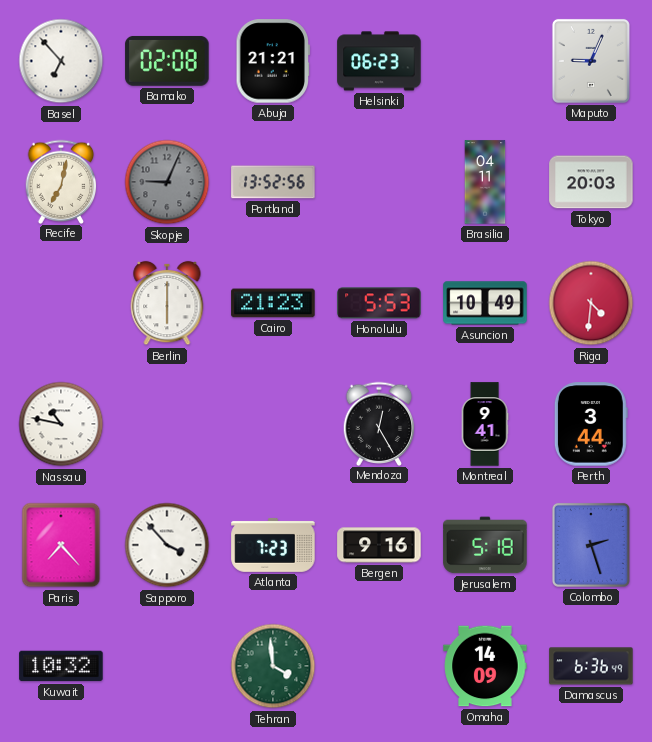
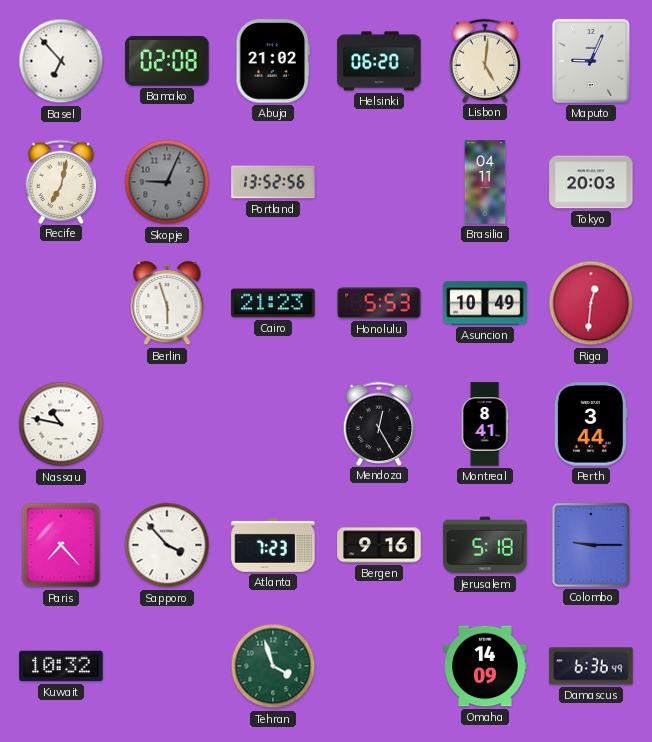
Abuja: 21:21 -> 21:02
Helsinki: 06:23 -> 06:20
Lisbon: none -> 5:01
Berlin: 6:00 -> 5:57
Riga: 4:31 -> 12:31
Montreal: 9:41 -> 8:41
Colombo: 2:27 -> 9:15
Tehran: 3:59 -> 3:57
